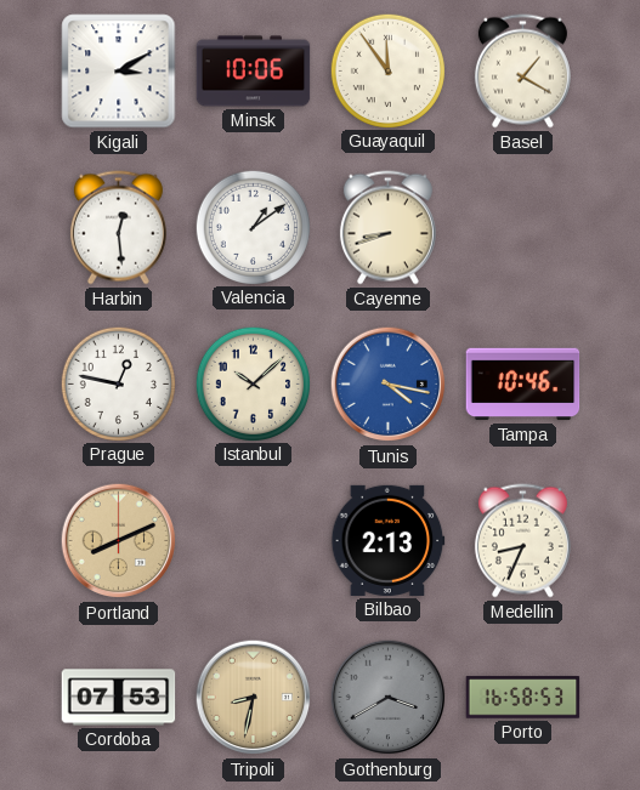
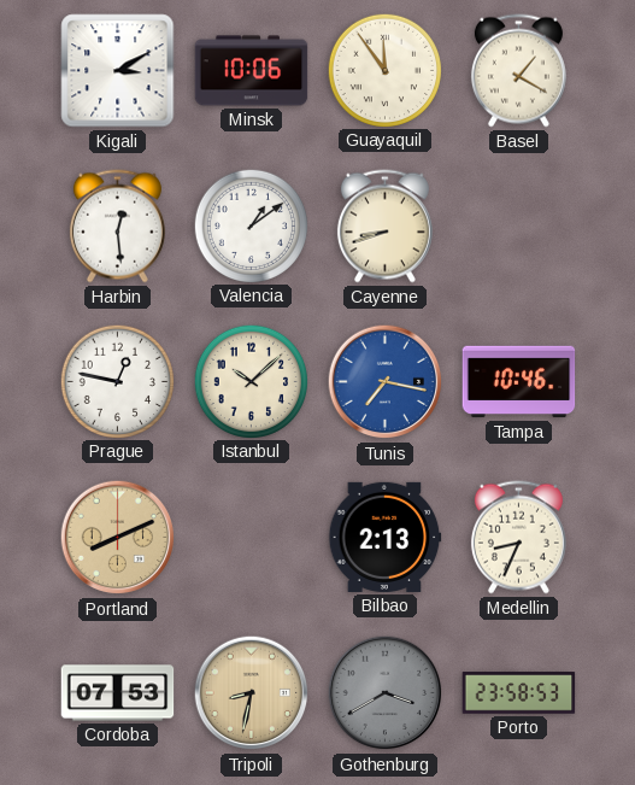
Tunis: 4:17 -> 7:17
Porto: 16:58 -> 23:58
